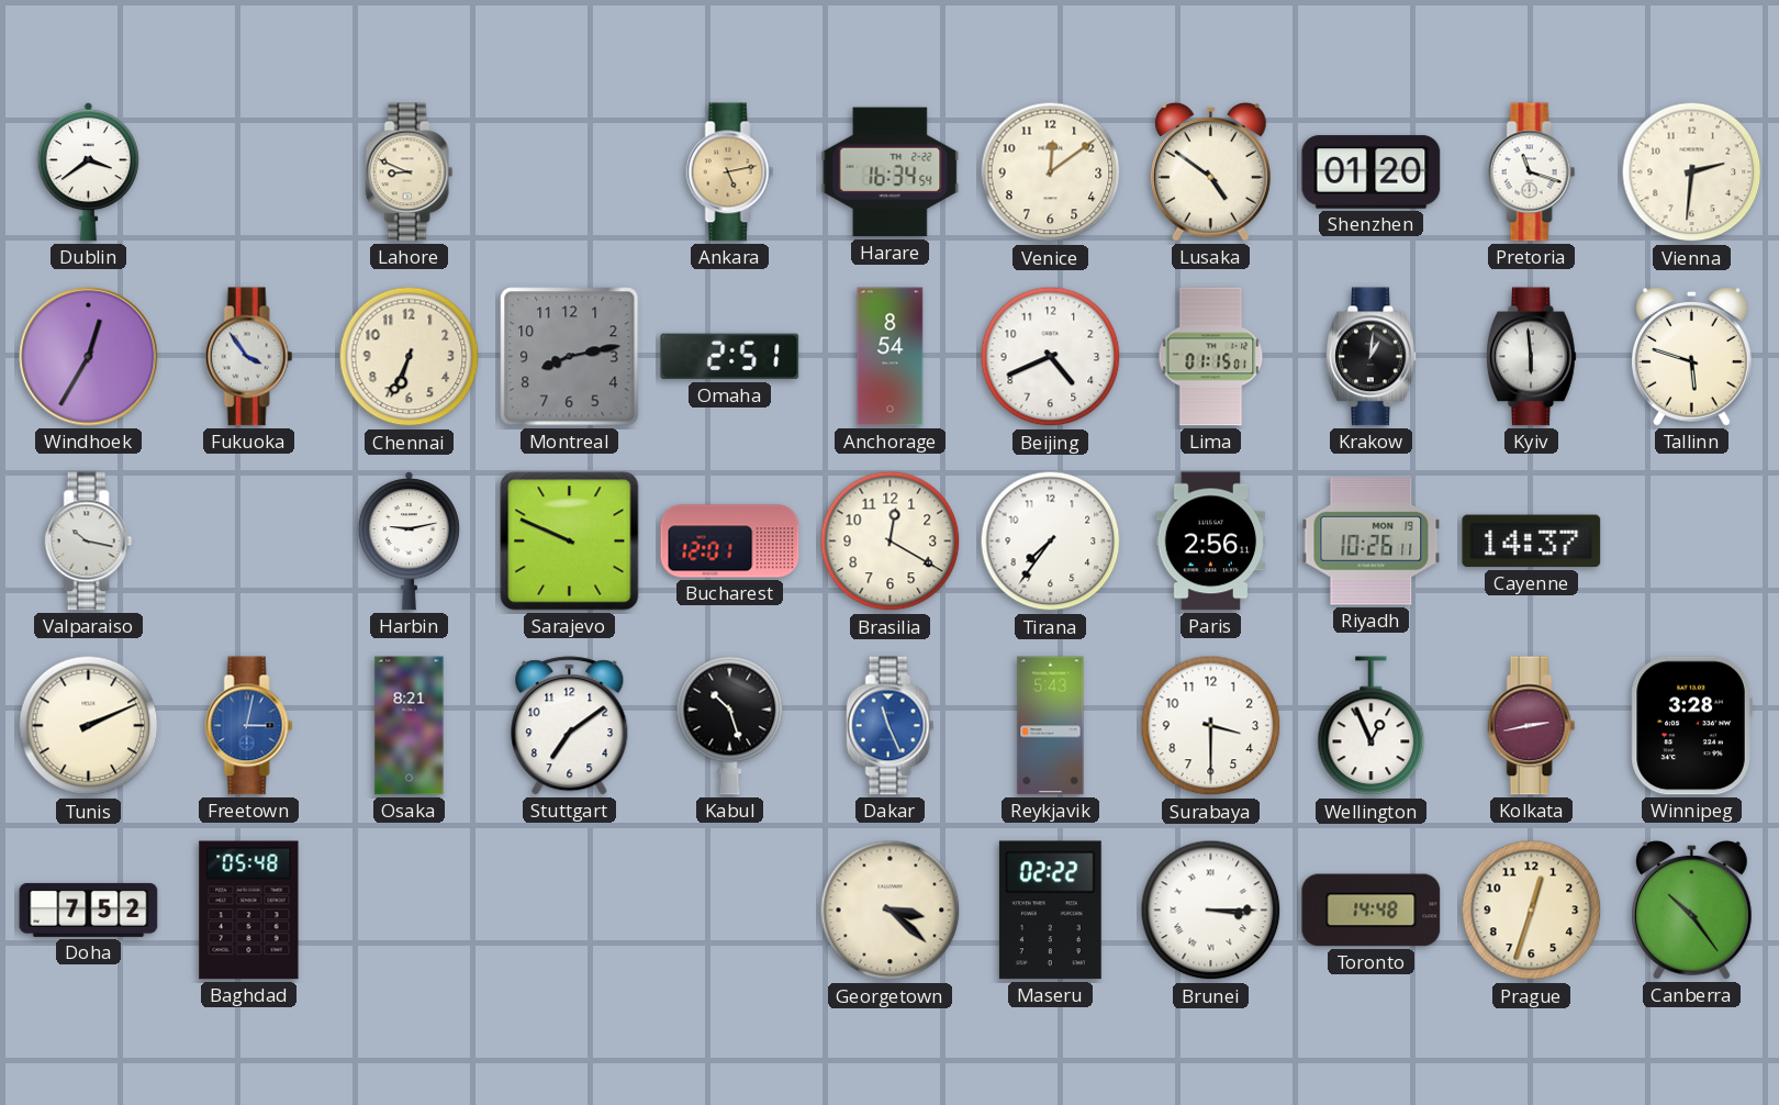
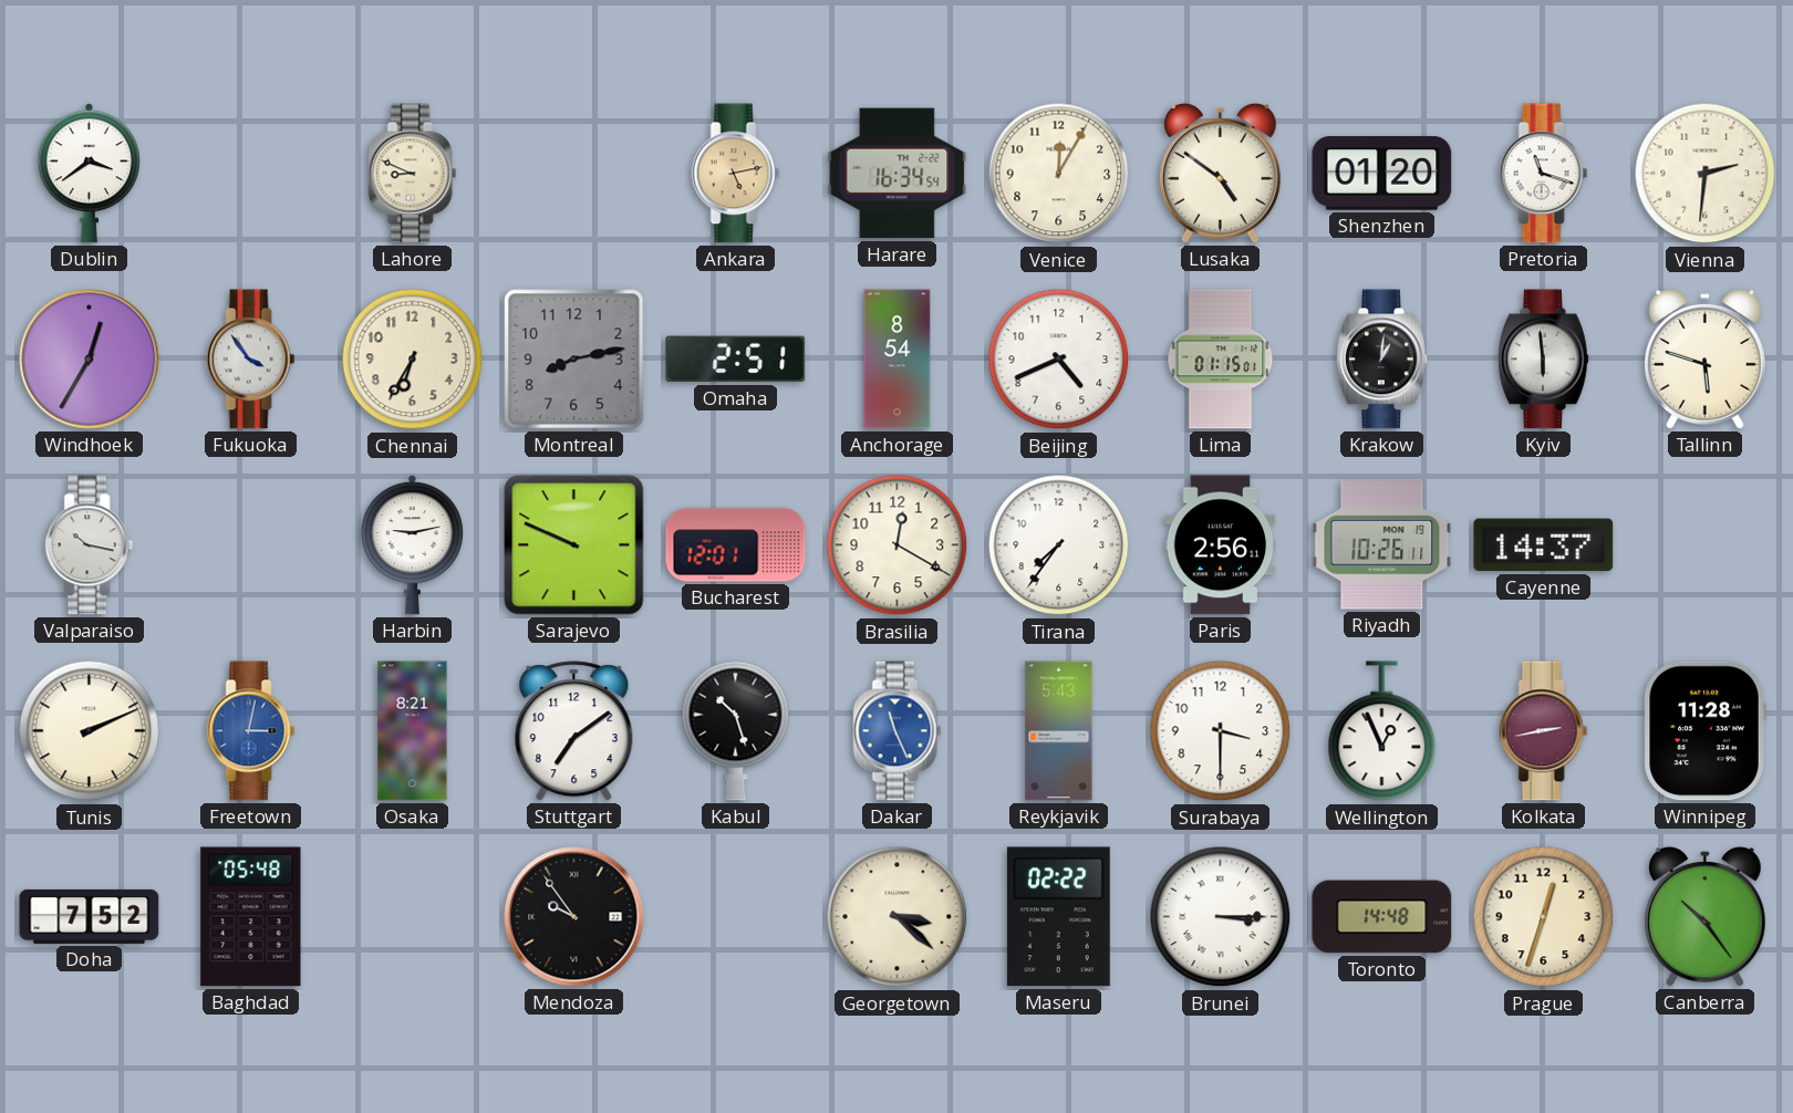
Venice: 12:09 -> 12:05
Chennai: 6:34 -> 6:35
Winnipeg: 3:28 -> 11:28
Mendoza: none -> 9:54
